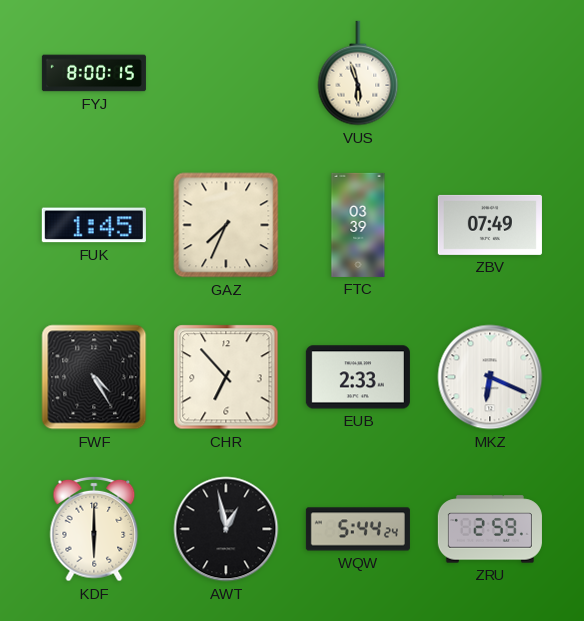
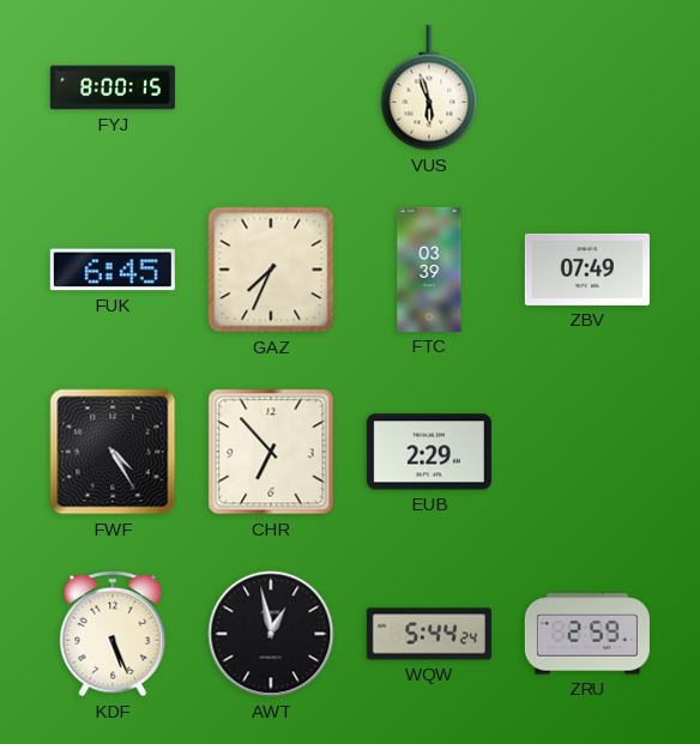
FUK: 1:45 -> 6:45
EUB: 2:33 -> 2:29
MKZ: 6:19 -> none
KDF: 6:00 -> 5:26
